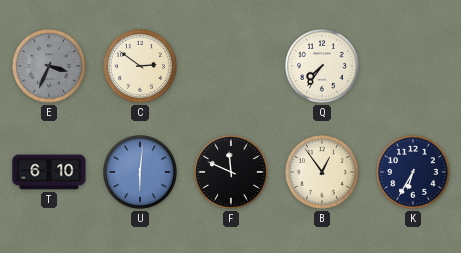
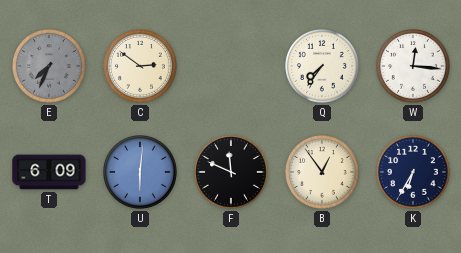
E: 3:34 -> 7:34
W: none -> 12:16
T: 6:10 -> 6:09
